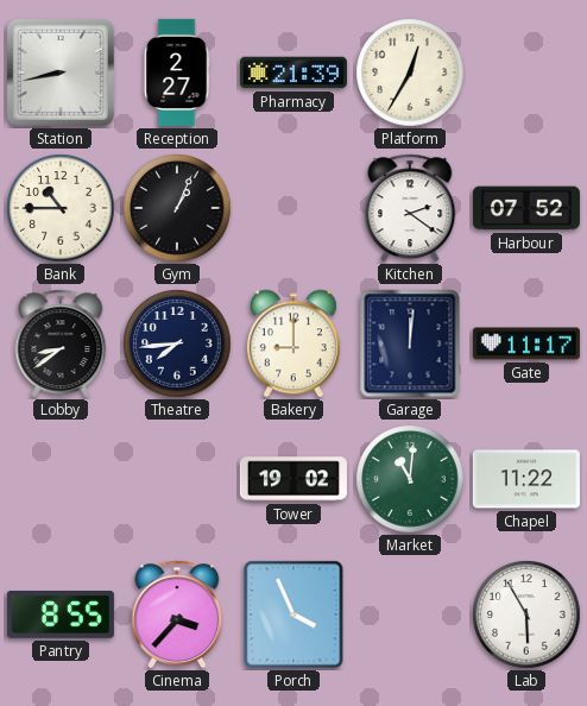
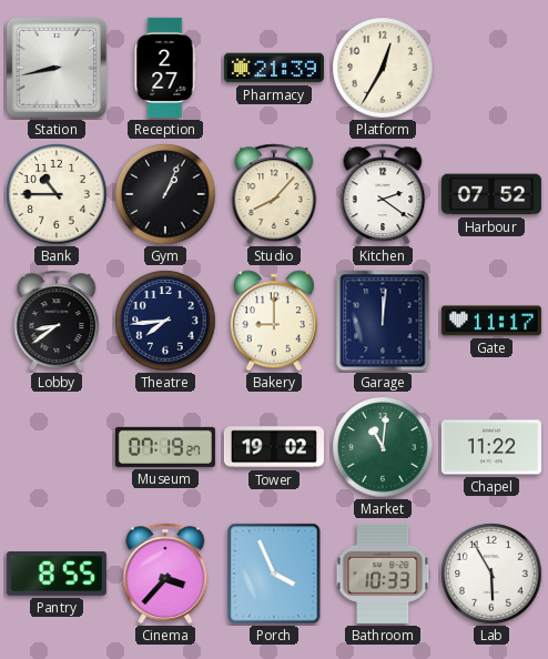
Studio: none -> 8:07
Museum: none -> 07:19
Bathroom: none -> 10:33
